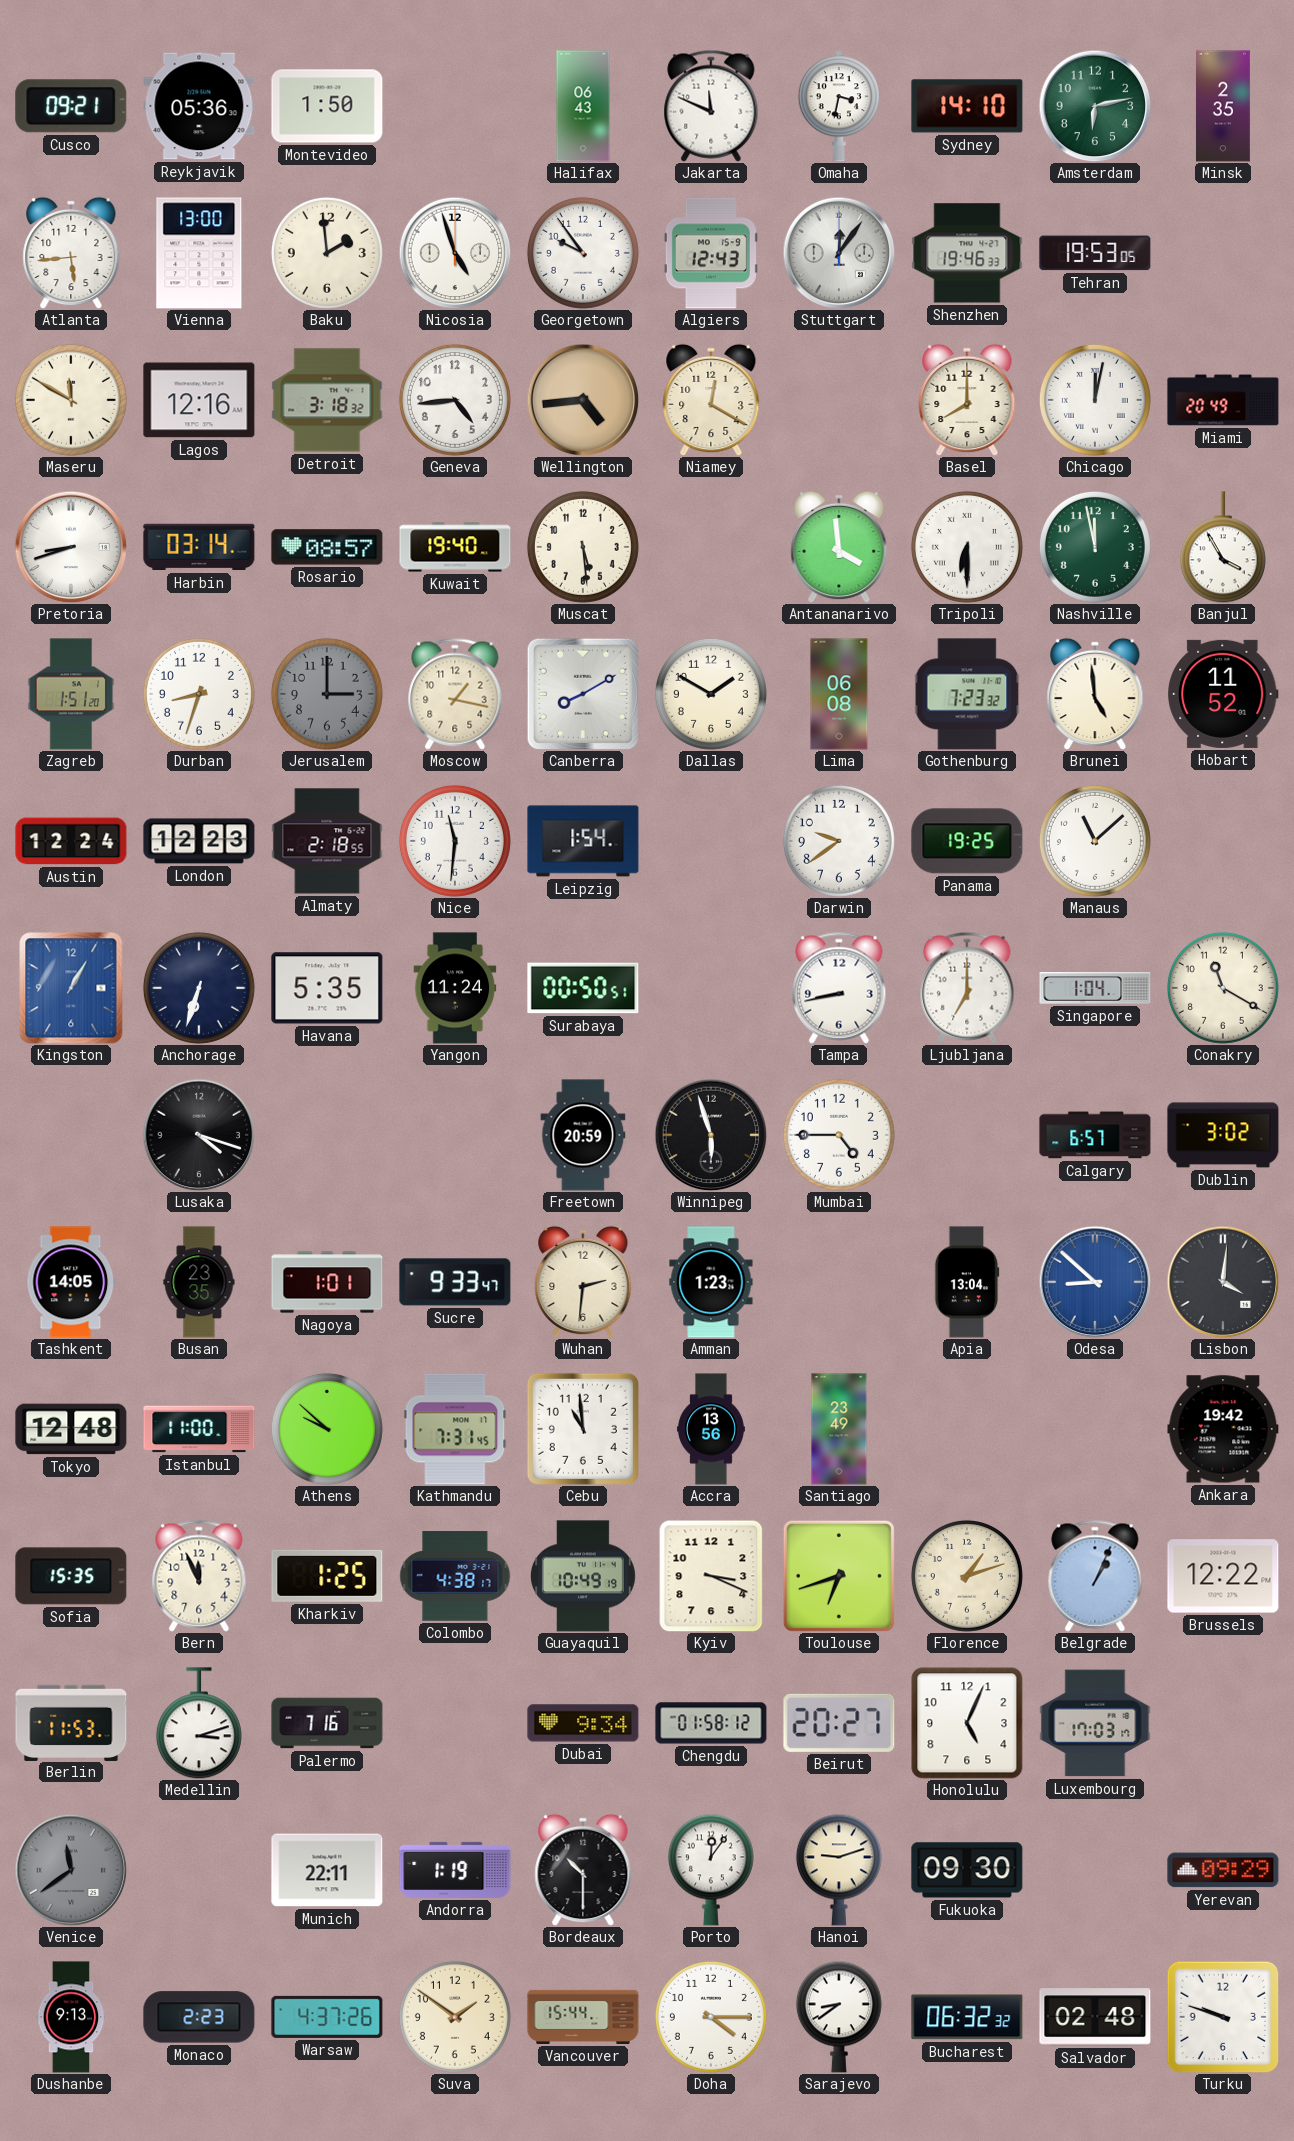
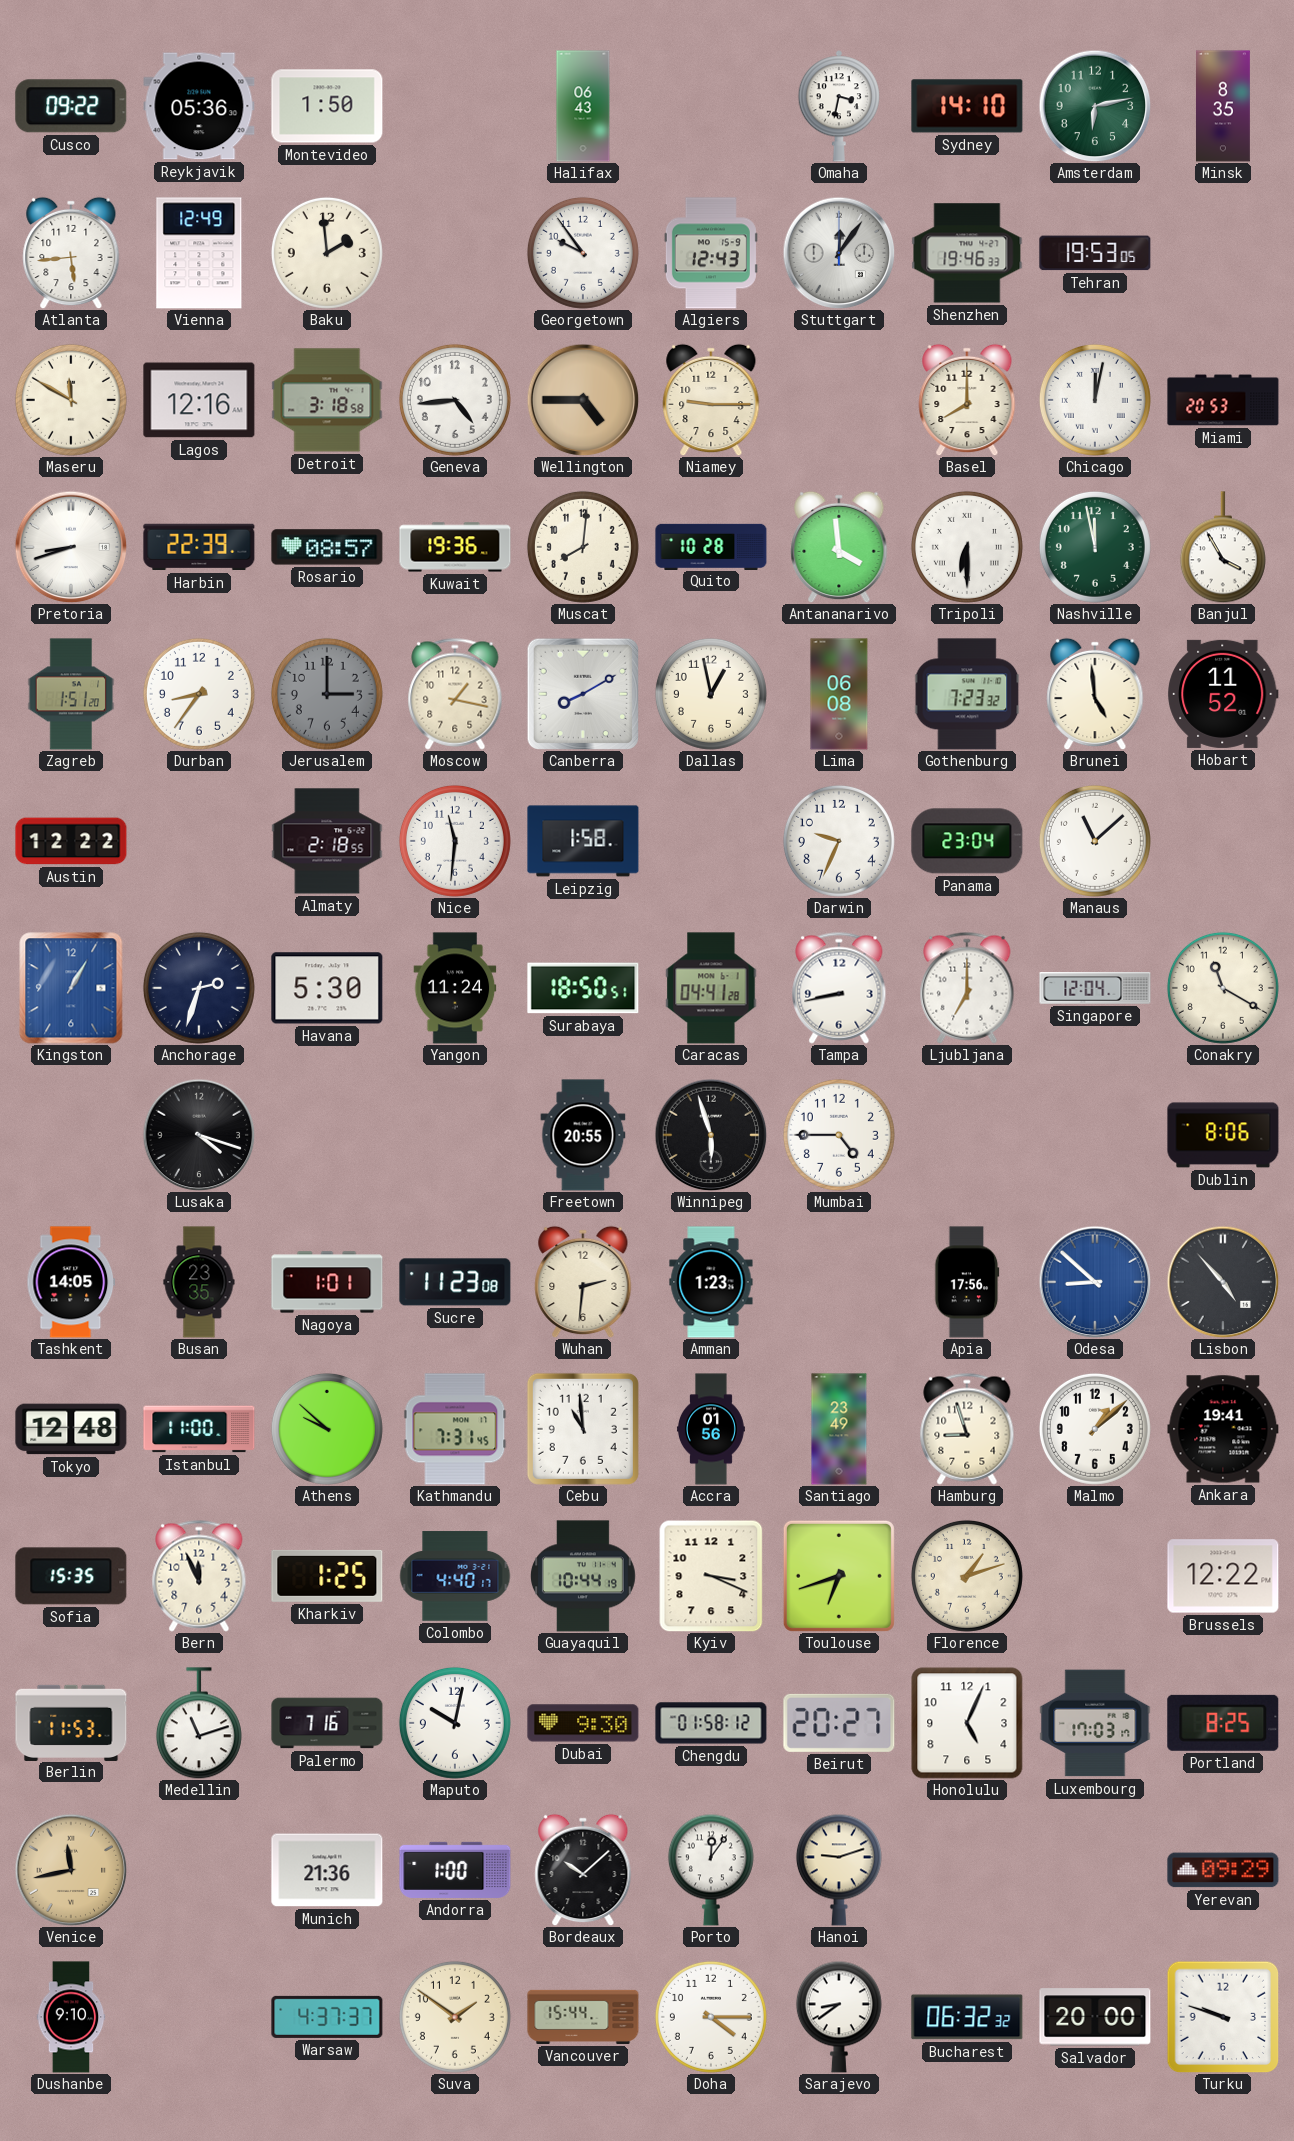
Cusco: 09:21 -> 09:22
Jakarta: 11:49 -> none
Minsk: 2:35 -> 8:35
Vienna: 13:00 -> 12:49
Nicosia: 4:57 -> none
Detroit: 3:18:32 -> 3:18:58
Wellington: 4:44 -> 4:45
Niamey: 12:20 -> 9:15
Miami: 20:49 -> 20:53
Harbin: 03:14 -> 22:39
Kuwait: 19:40 -> 19:36
Muscat: 5:29 -> 8:01
Quito: none -> 10:28
Durban: 8:33 -> 8:36
Dallas: 1:50 -> 12:58
Austin: 12:24 -> 12:22
London: 12:23 -> none
Leipzig: 1:54 -> 1:58
Darwin: 9:39 -> 9:34
Panama: 19:25 -> 23:04
Anchorage: 6:33 -> 2:33
Havana: 5:35 -> 5:30
Surabaya: 00:50 -> 18:50
Caracas: none -> 04:41
Singapore: 1:04 -> 12:04
Freetown: 20:59 -> 20:55
Calgary: 6:57 -> none
Dublin: 3:02 -> 8:06
Sucre: 9:33 -> 11:23
Apia: 13:04 -> 17:56
Lisbon: 4:01 -> 4:53
Accra: 13:56 -> 01:56
Hamburg: none -> 8:57
Malmo: none -> 1:08
Ankara: 19:42 -> 19:41
Colombo: 4:38 -> 4:40
Guayaquil: 10:49 -> 10:44
Belgrade: 1:04 -> none
Medellin: 3:12 -> 11:12
Maputo: none -> 10:02
Dubai: 9:34 -> 9:30
Portland: none -> 8:25
Venice: 11:39 -> 11:43
Venice dial: grey -> champagne
Munich: 22:11 -> 21:36
Andorra: 1:19 -> 1:00
Bordeaux: 10:30 -> 10:08
Fukuoka: 09:30 -> none
Dushanbe: 9:13 -> 9:10
Monaco: 2:23 -> none
Warsaw: 4:37:26 -> 4:37:37
Salvador: 02:48 -> 20:00
